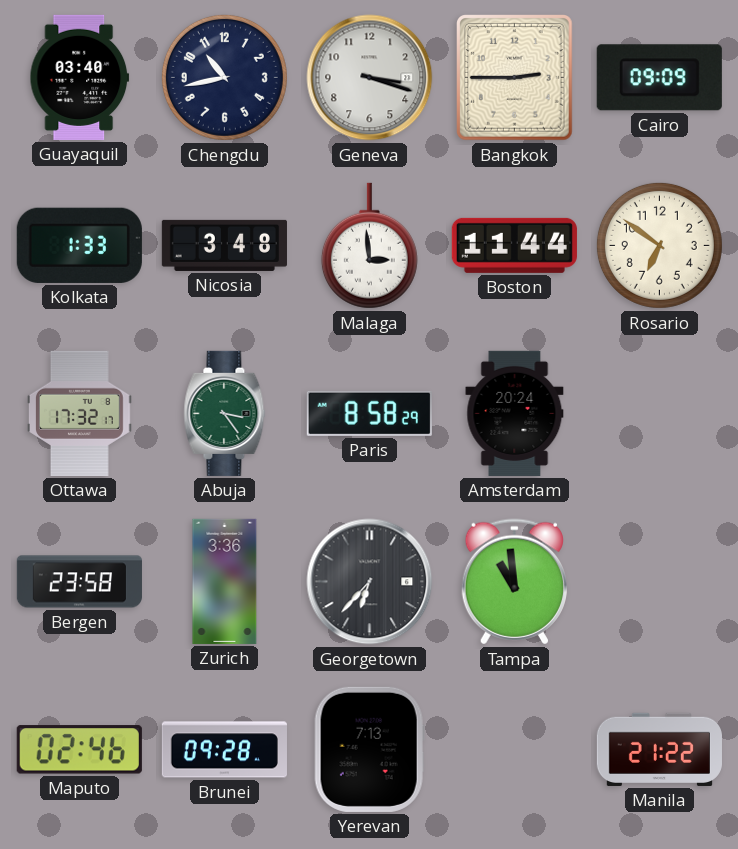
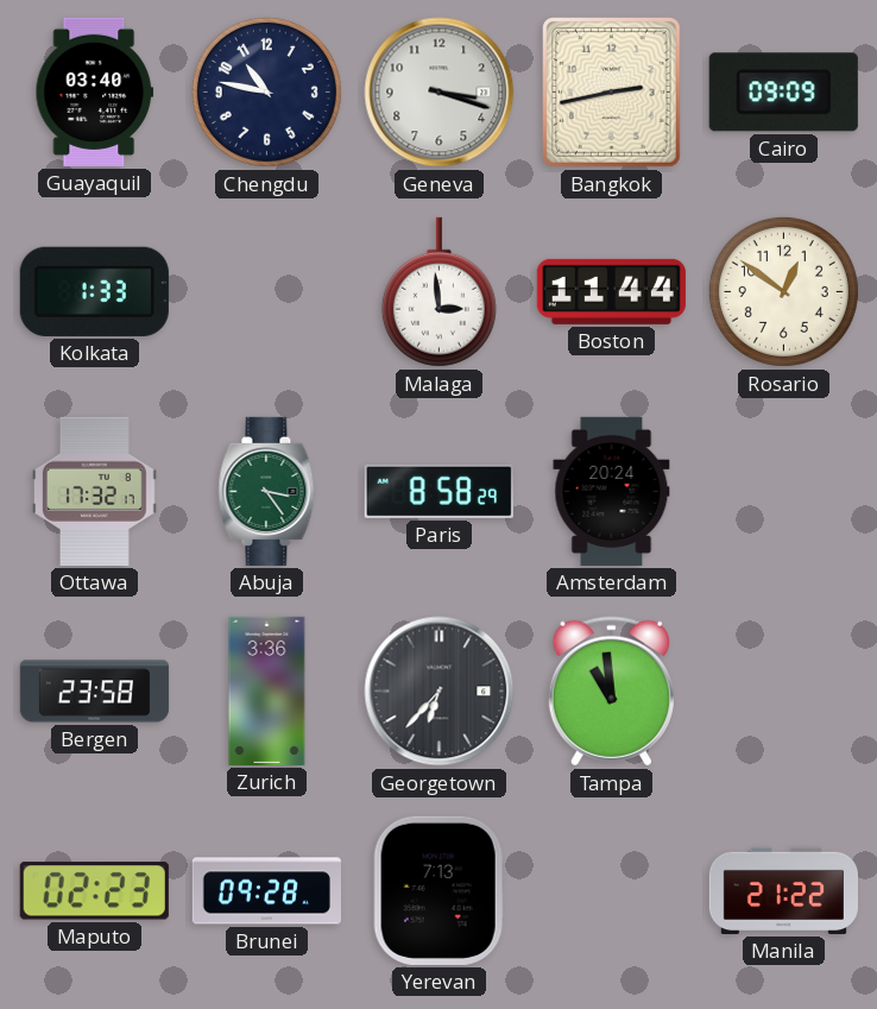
Chengdu: 10:43 -> 10:47
Bangkok: 2:45 -> 2:43
Nicosia: 3:48 -> none
Rosario: 6:51 -> 12:51
Maputo: 02:46 -> 02:23
